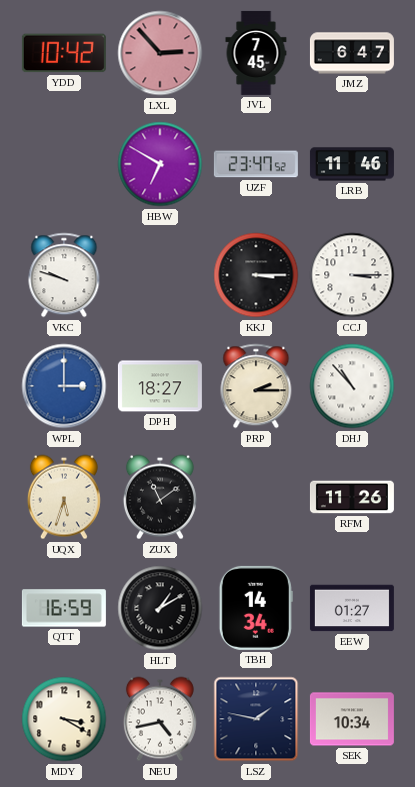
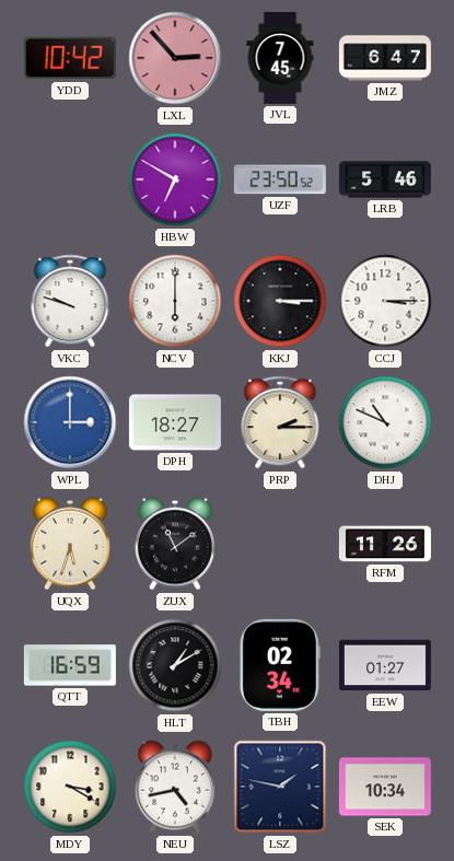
UZF: 23:47 -> 23:50
LRB: 11:46 -> 5:46
NCV: none -> 6:00
DHJ: 10:53 -> 10:49
TBH: 14:34 -> 02:34
